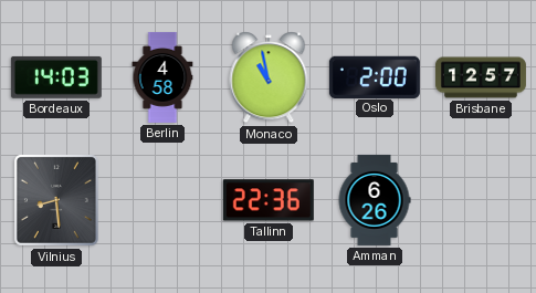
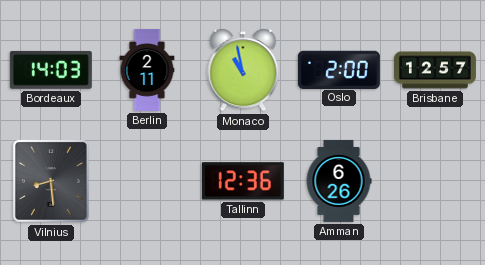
Berlin: 4:58 -> 2:11
Tallinn: 22:36 -> 12:36
